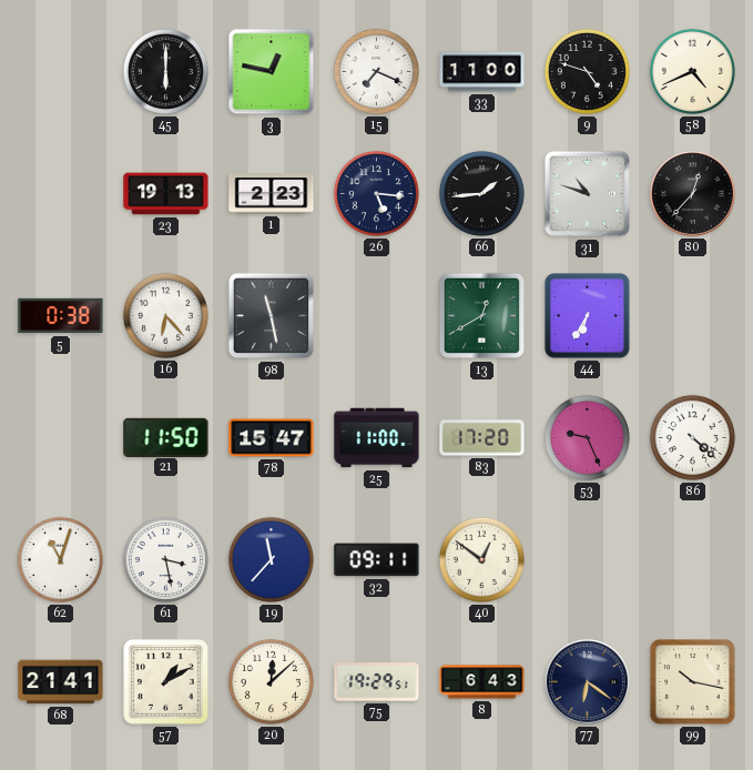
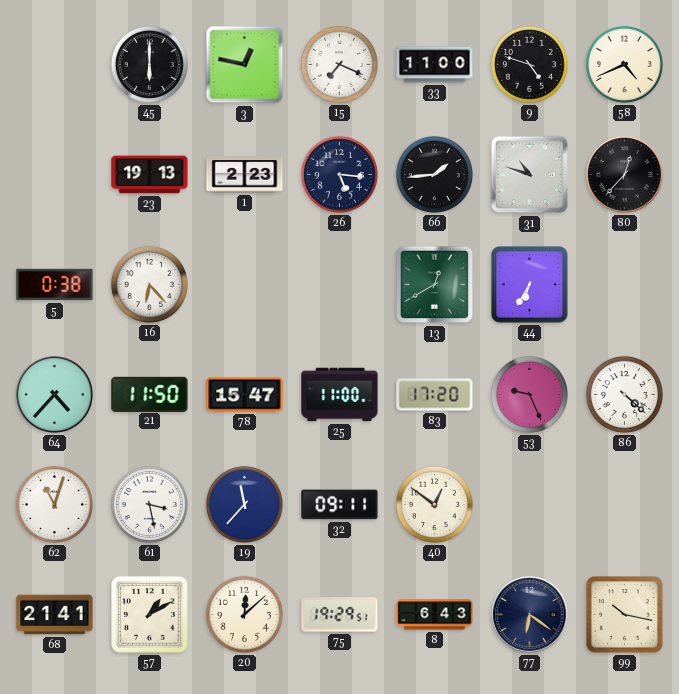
98: 11:28 -> none
64: none -> 4:37
